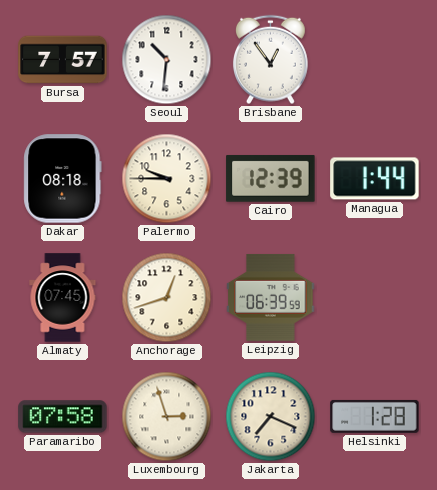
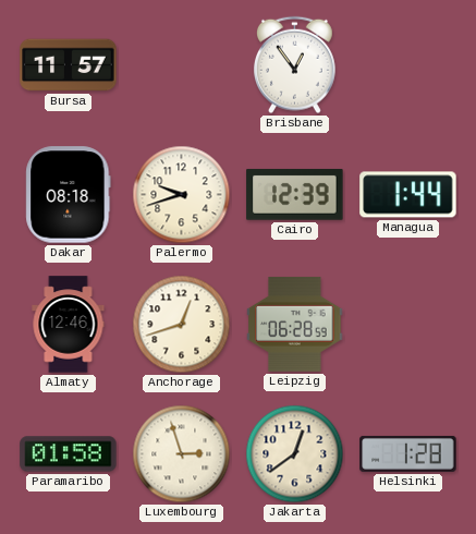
Bursa: 7:57 -> 11:57
Seoul: 10:31 -> none
Palermo: 9:45 -> 9:42
Almaty: 07:45 -> 12:46
Leipzig: 06:39 -> 06:28
Paramaribo: 07:58 -> 01:58
Jakarta: 7:19 -> 12:39
